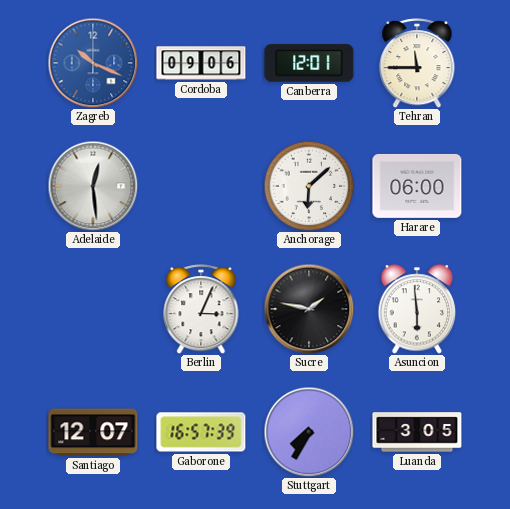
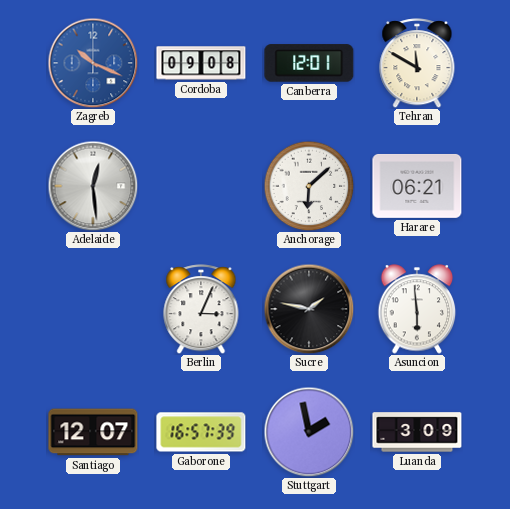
Cordoba: 09:06 -> 09:08
Tehran: 11:45 -> 11:50
Harare: 06:00 -> 06:21
Stuttgart: 7:35 -> 1:58
Luanda: 3:05 -> 3:09
